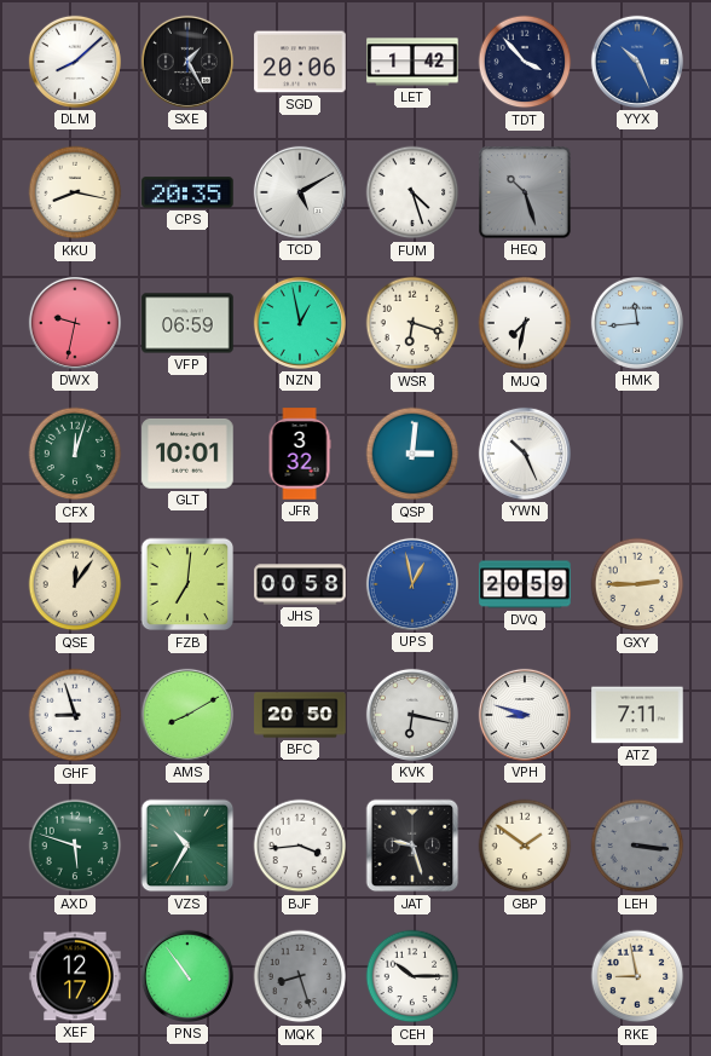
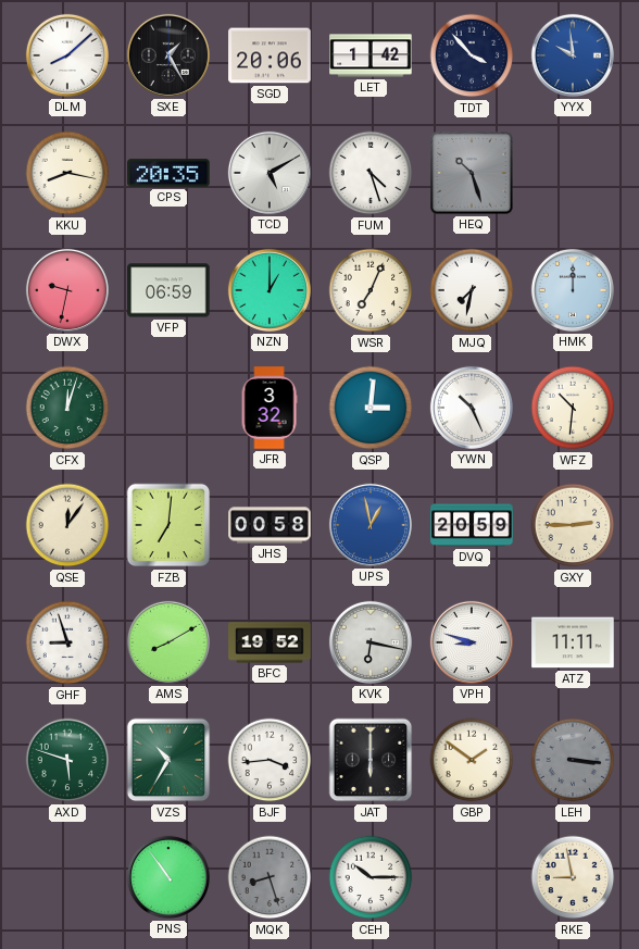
YYX: 10:26 -> 9:59
NZN: 12:58 -> 1:00
WSR: 6:18 -> 7:04
HMK: 11:44 -> 12:00
GLT: 10:01 -> none
WFZ: none -> 10:31
BFC: 20:50 -> 19:52
ATZ: 7:11 -> 11:11
JAT: 9:27 -> 6:00
XEF: 12:17 -> none
